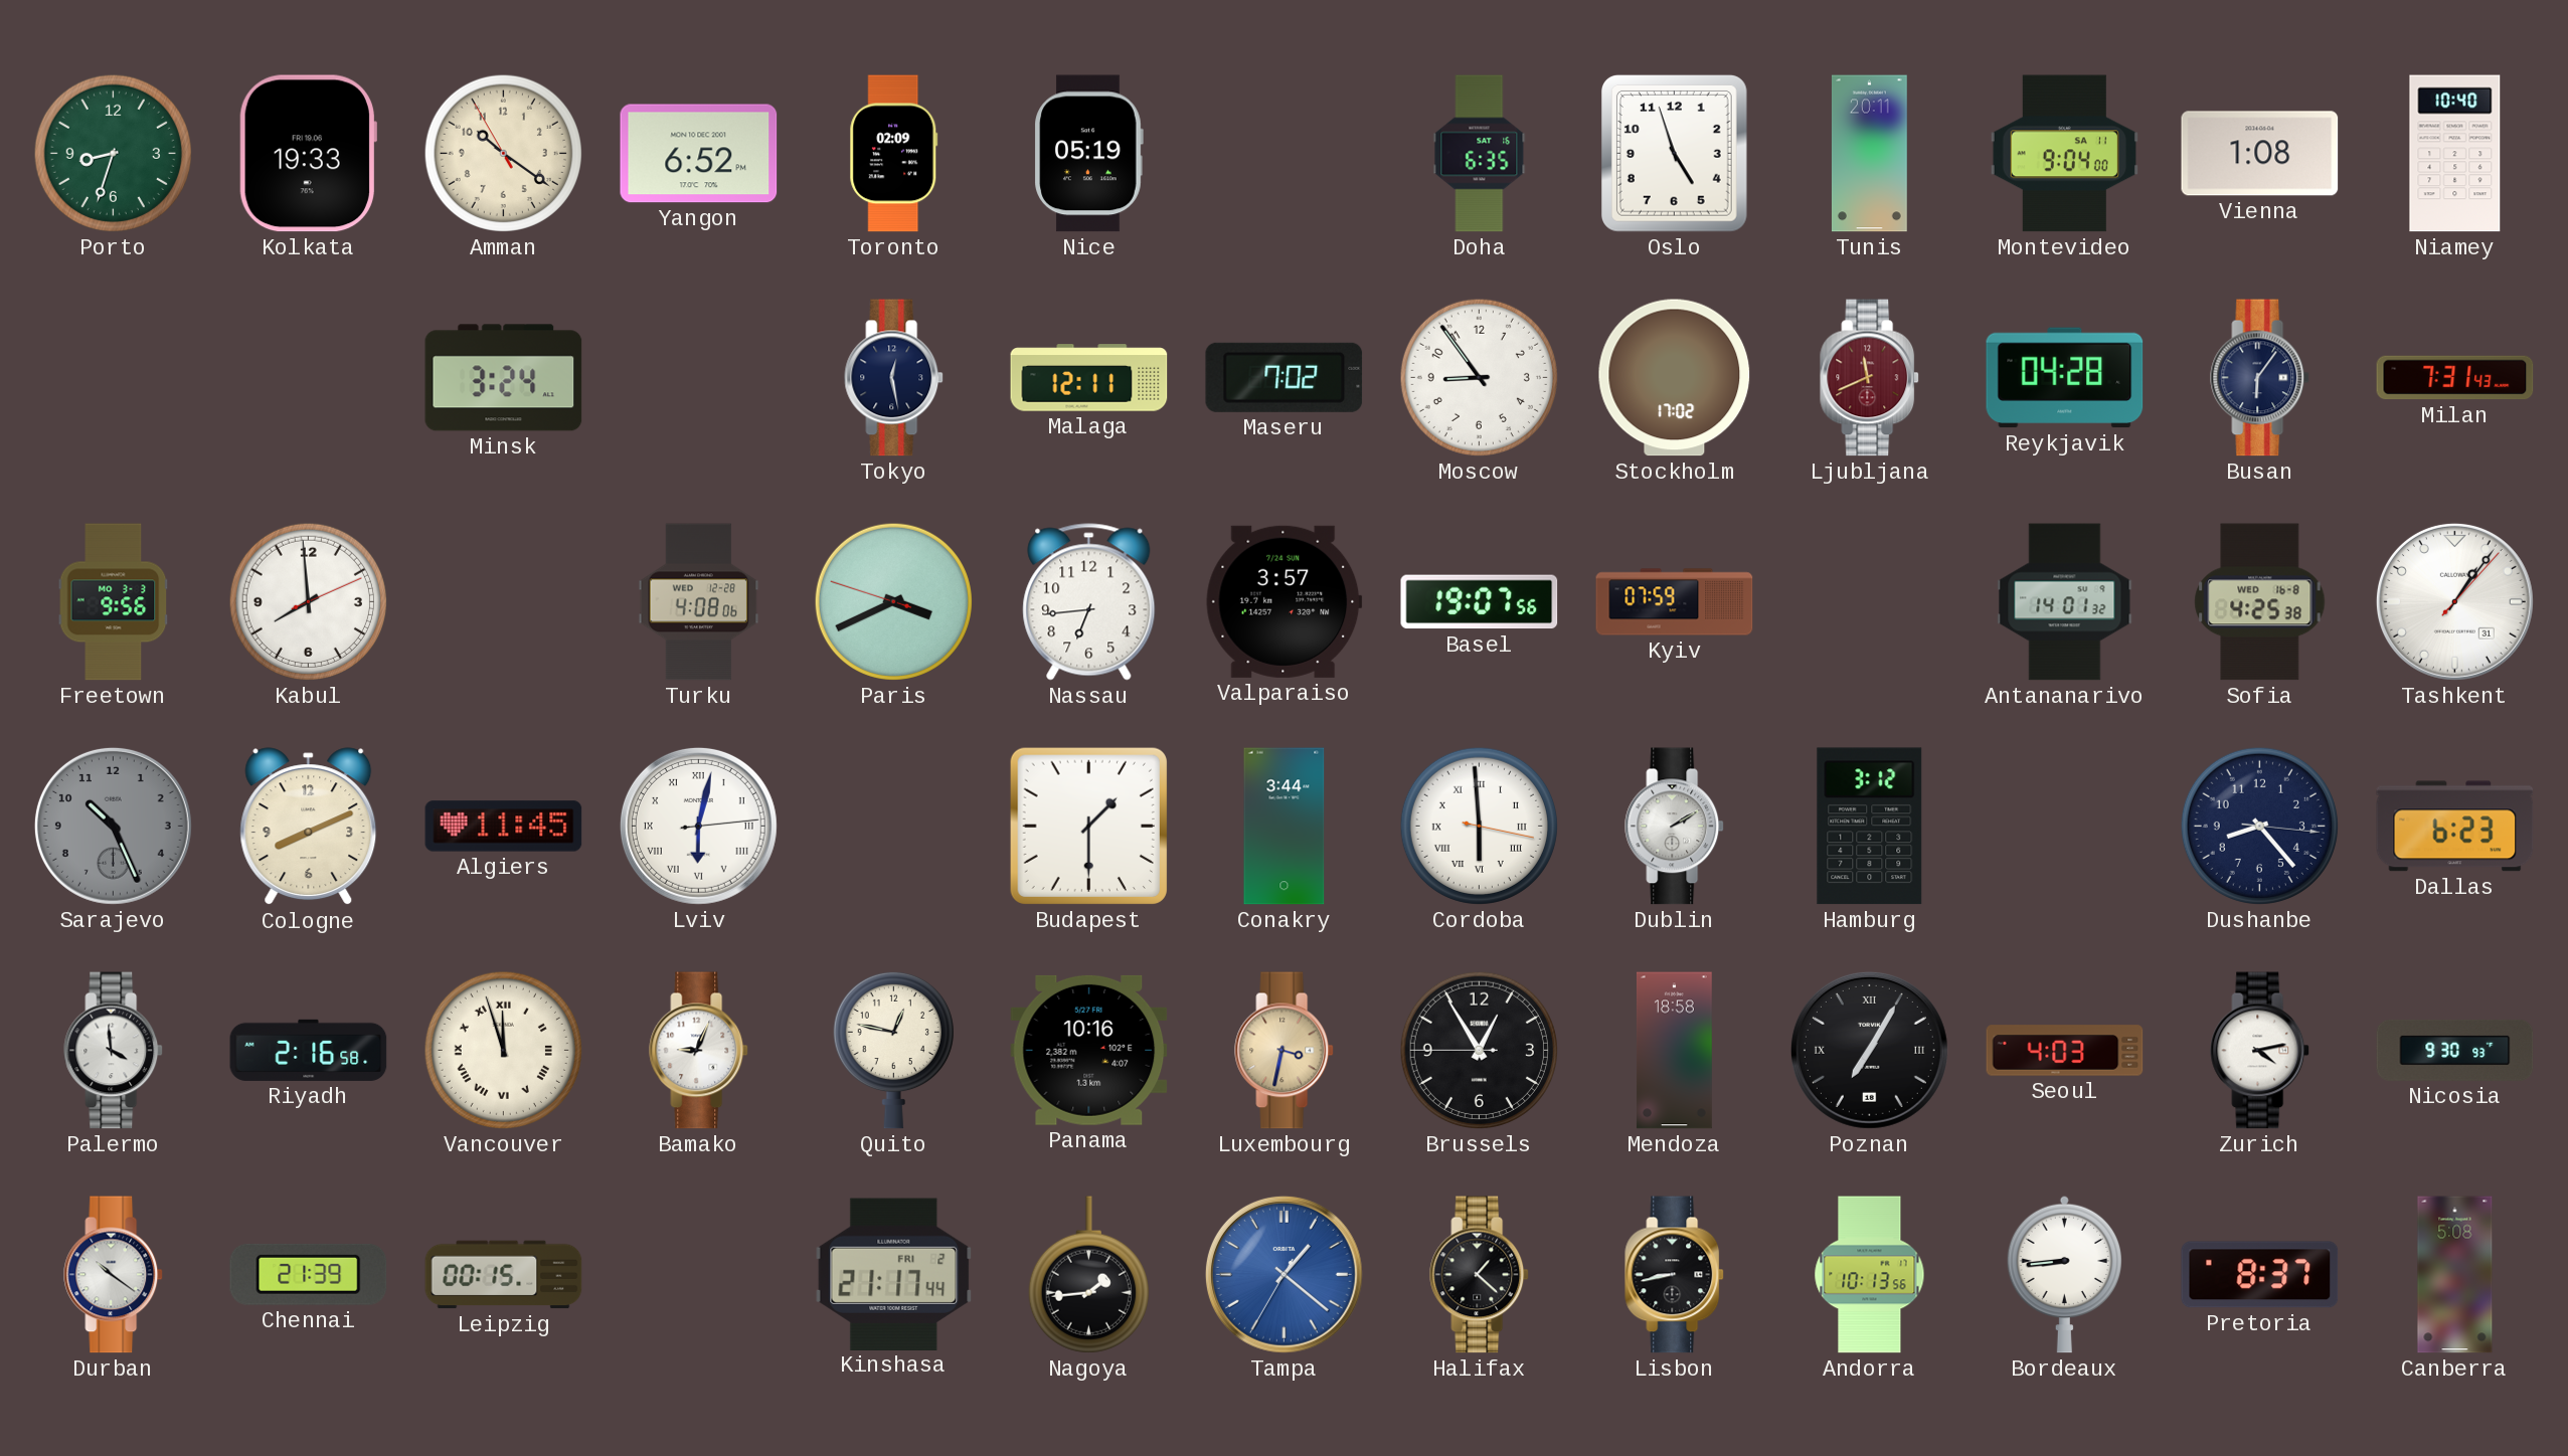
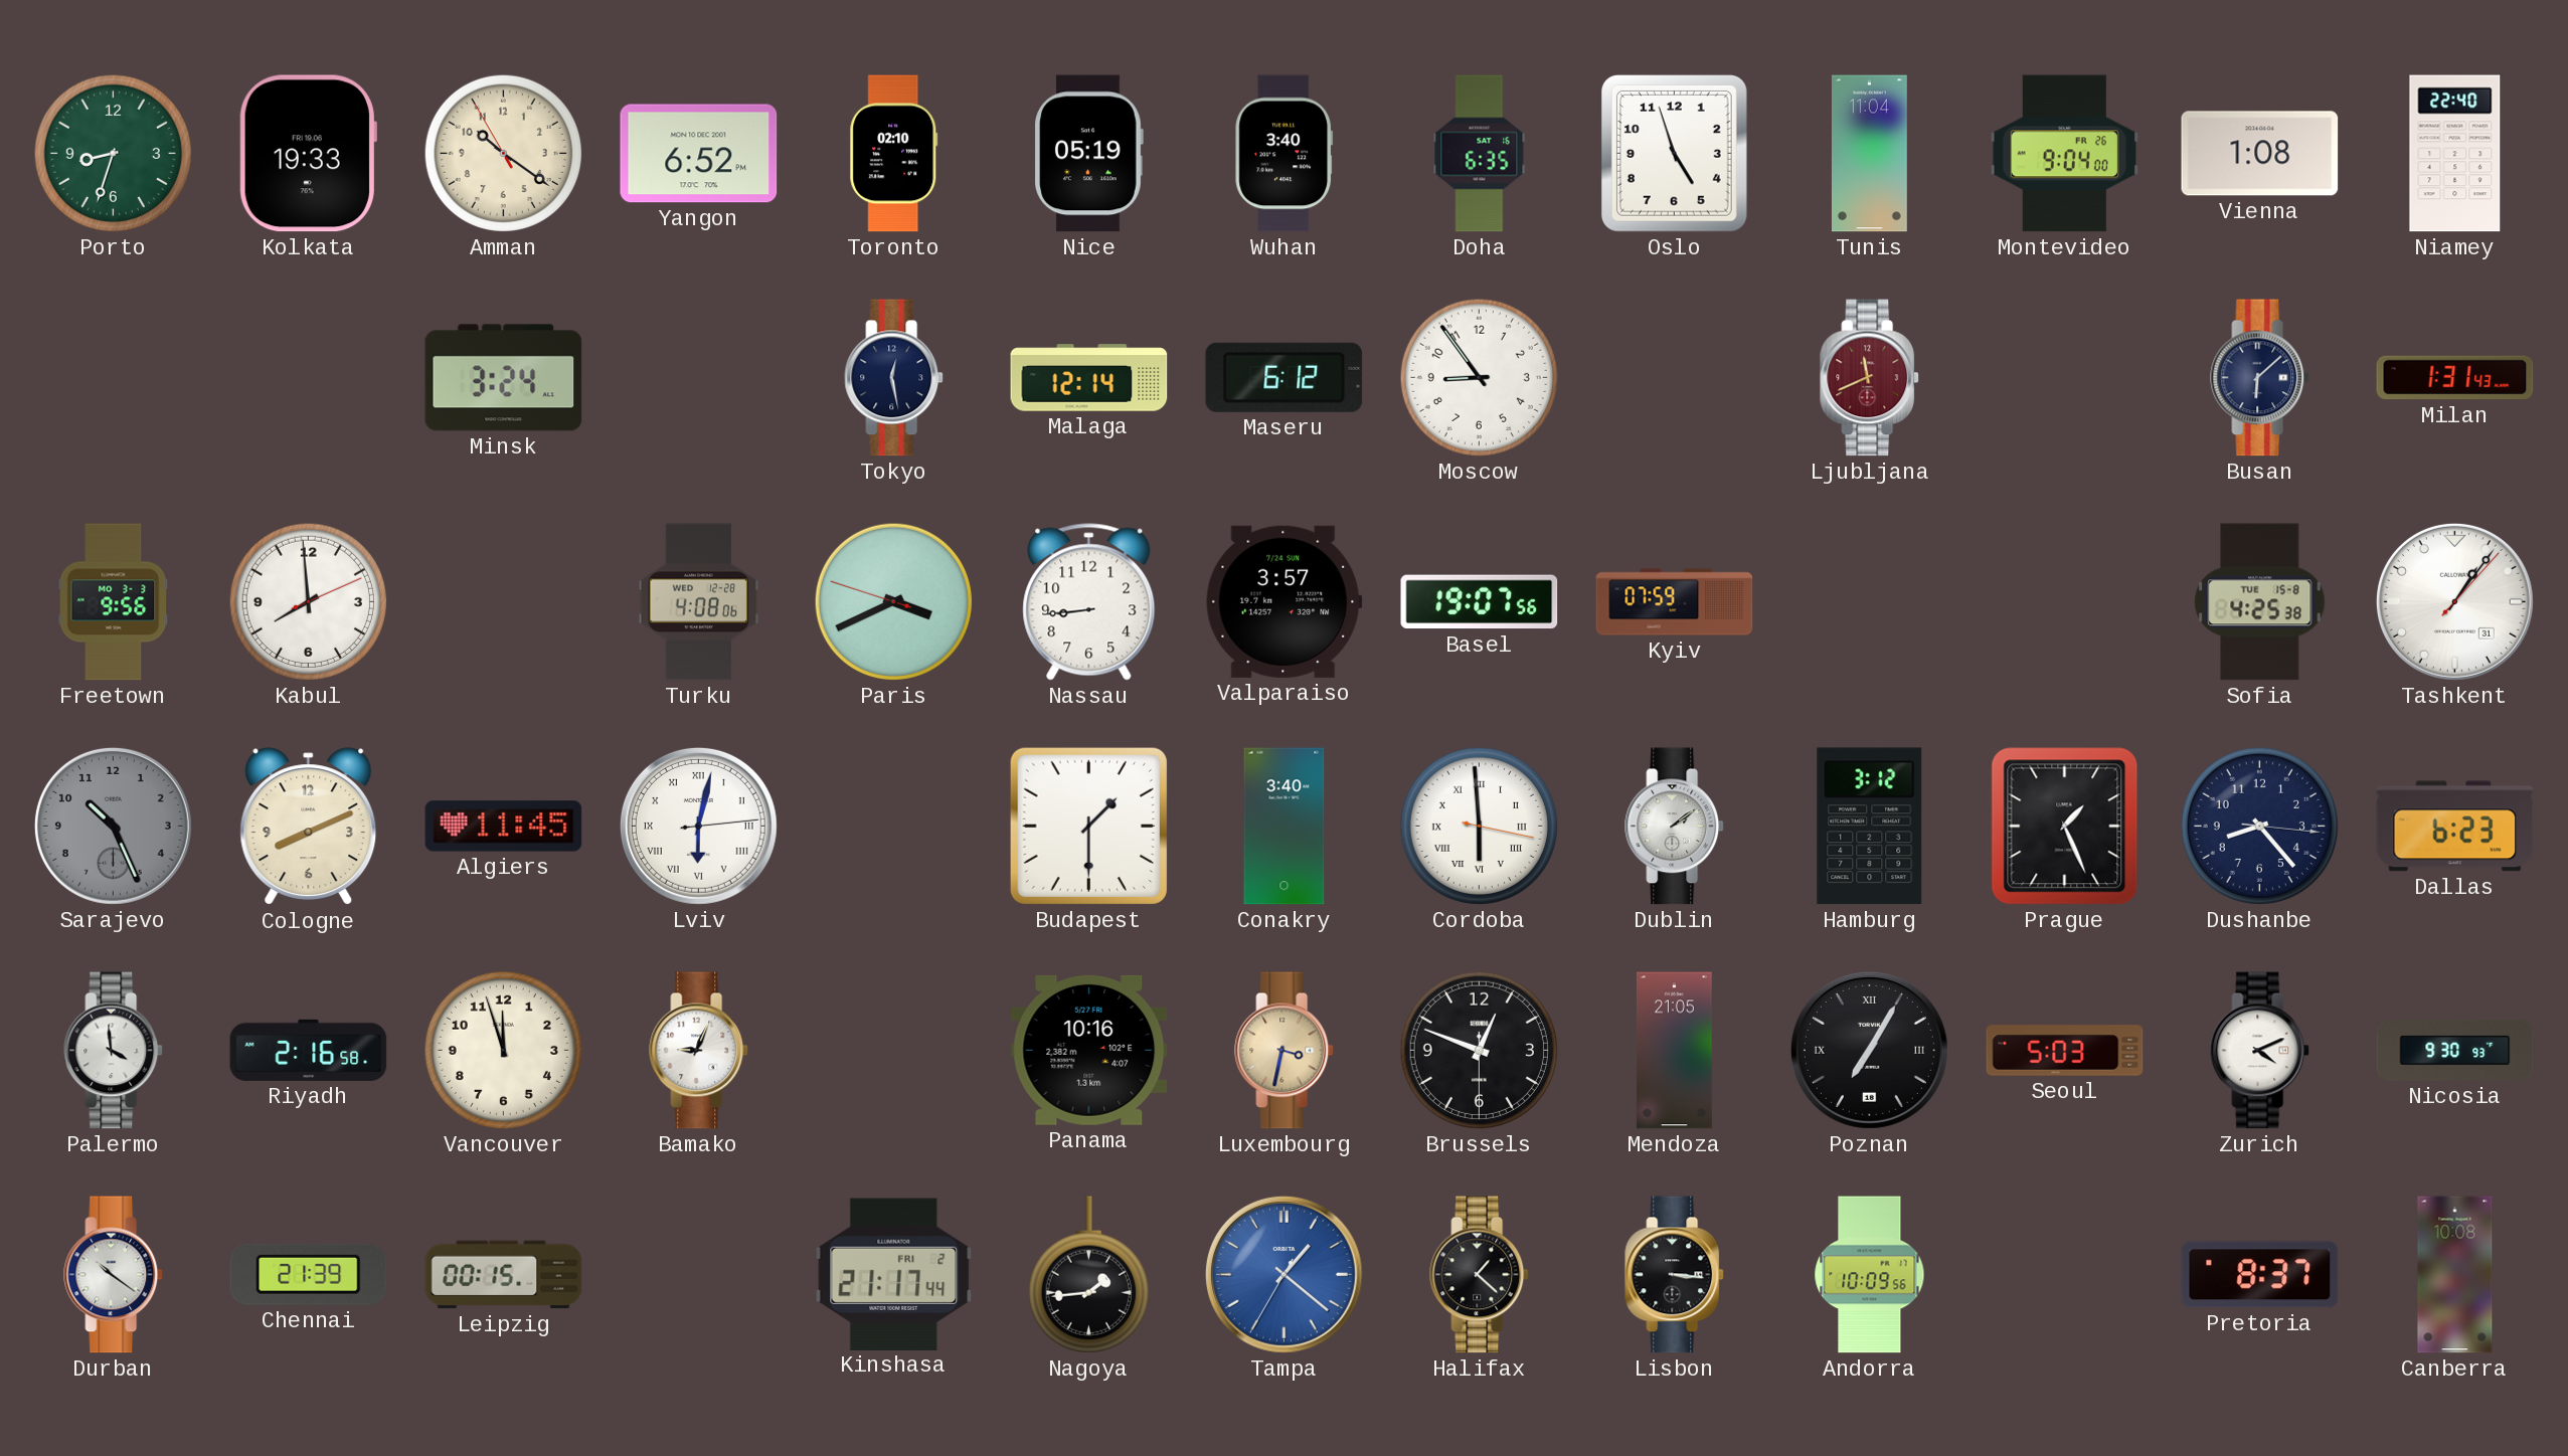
Toronto: 02:09 -> 02:10
Wuhan: none -> 3:40
Tunis: 20:11 -> 11:04
Montevideo date: SA 11 -> FR 26
Niamey: 10:40 -> 22:40
Malaga: 12:11 -> 12:14
Maseru: 7:02 -> 6:12
Stockholm: 17:02 -> none
Reykjavik: 04:28 -> none
Busan: 6:06 -> 6:08
Milan: 7:31 -> 1:31
Nassau: 6:44 -> 8:44
Antananarivo: 14:01 -> none
Sofia date: WED 16-8 -> TUE 15-8
Conakry: 3:44 -> 3:40
Dublin: 2:10 -> 2:09
Prague: none -> 1:26
Vancouver numerals: Roman -> Arabic
Quito: 12:47 -> none
Brussels: 12:54 -> 12:48
Mendoza: 18:58 -> 21:05
Seoul: 4:03 -> 5:03
Zurich: 4:13 -> 4:11
Lisbon: 8:43 -> 3:16
Andorra: 10:13 -> 10:09
Bordeaux: 8:44 -> none
Canberra: 5:08 -> 10:08
